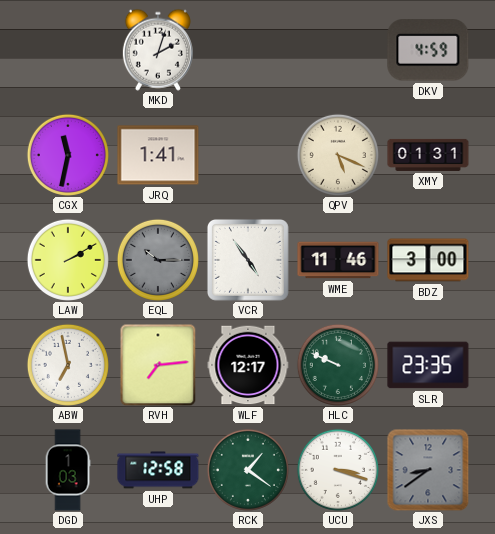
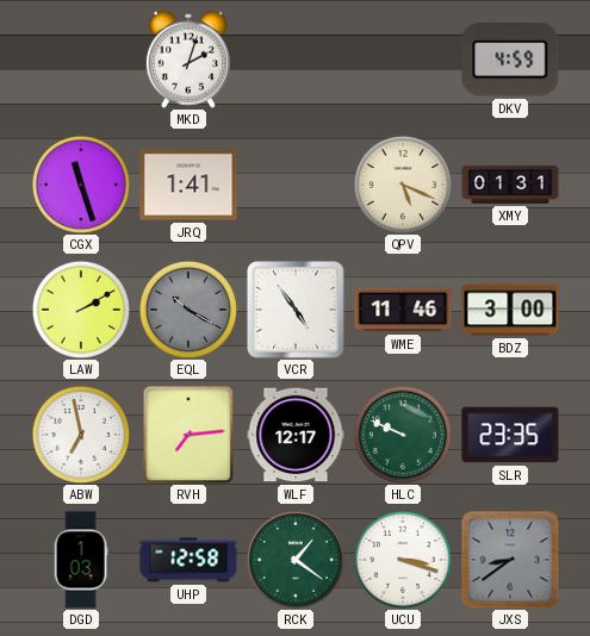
CGX: 11:32 -> 11:27
EQL: 10:15 -> 10:20
